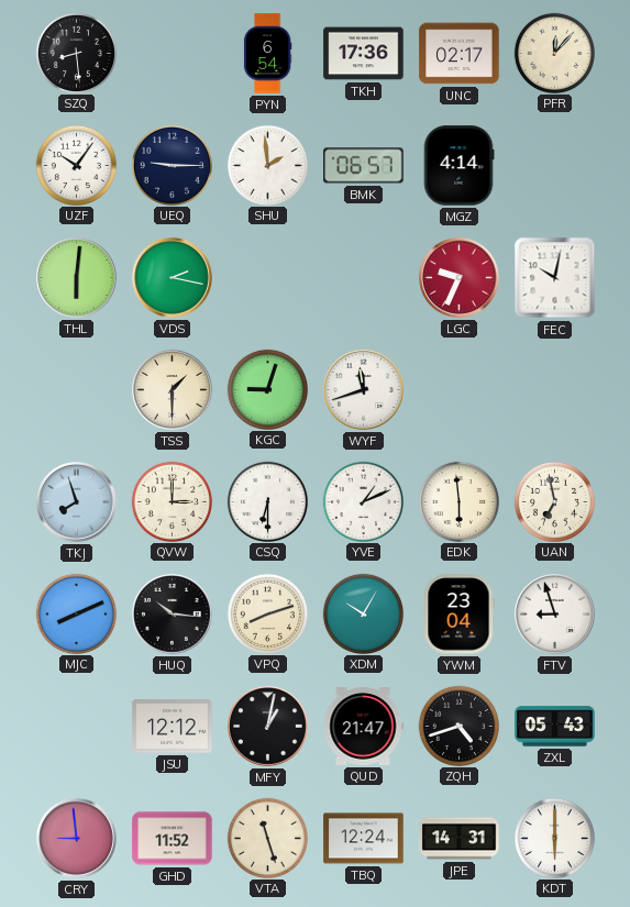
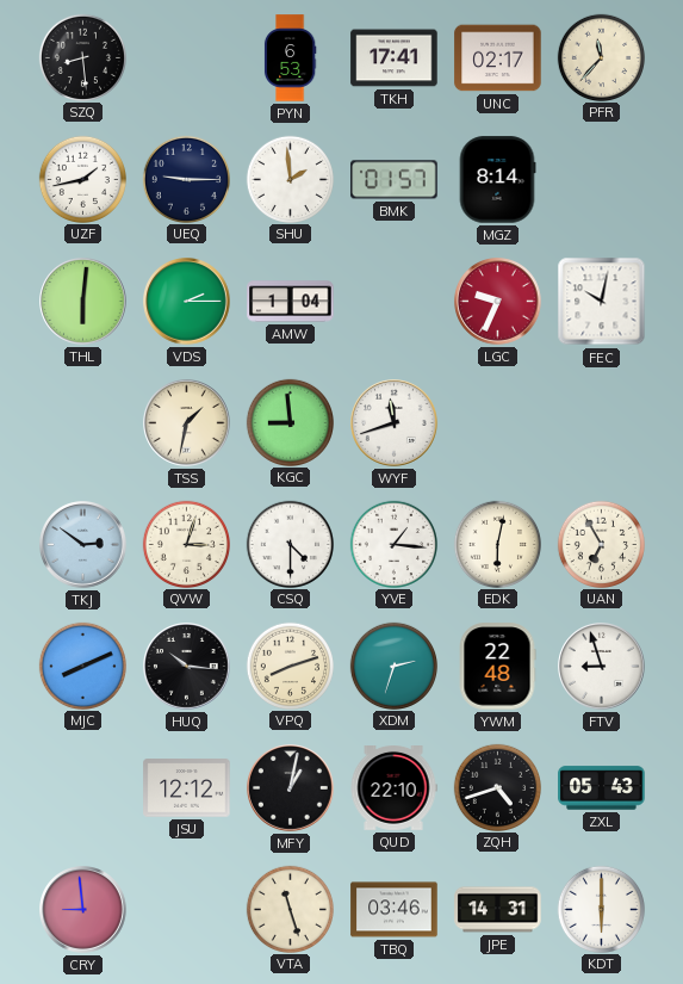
PYN: 6:54 -> 6:53
TKH: 17:36 -> 17:41
PFR: 12:07 -> 11:37
UZF: 10:06 -> 1:43
BMK: 06:57 -> 01:57
MGZ: 4:14 -> 8:14
VDS: 2:17 -> 2:15
AMW: none -> 1:04
TSS: 1:30 -> 1:32
KGC: 9:03 -> 8:59
TKJ: 7:57 -> 2:51
QVW: 3:00 -> 3:03
CSQ: 6:30 -> 4:30
YVE: 1:11 -> 1:16
EDK: 5:59 -> 6:02
UAN: 6:58 -> 6:55
XDM: 10:05 -> 2:33
YWM: 23:04 -> 22:48
QUD: 21:47 -> 22:10
GHD: 11:52 -> none
TBQ: 12:24 -> 03:46
